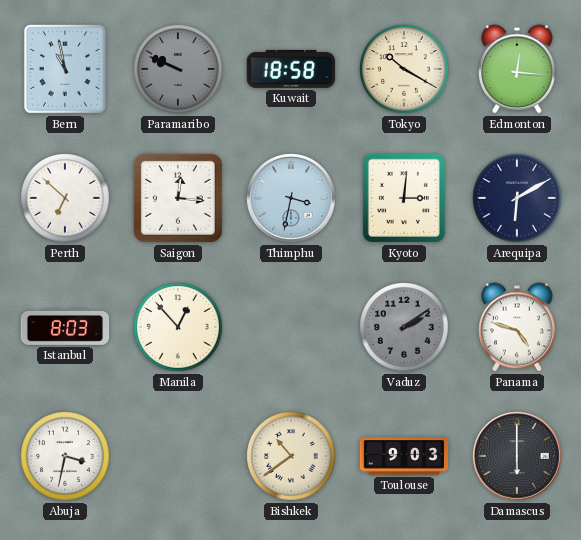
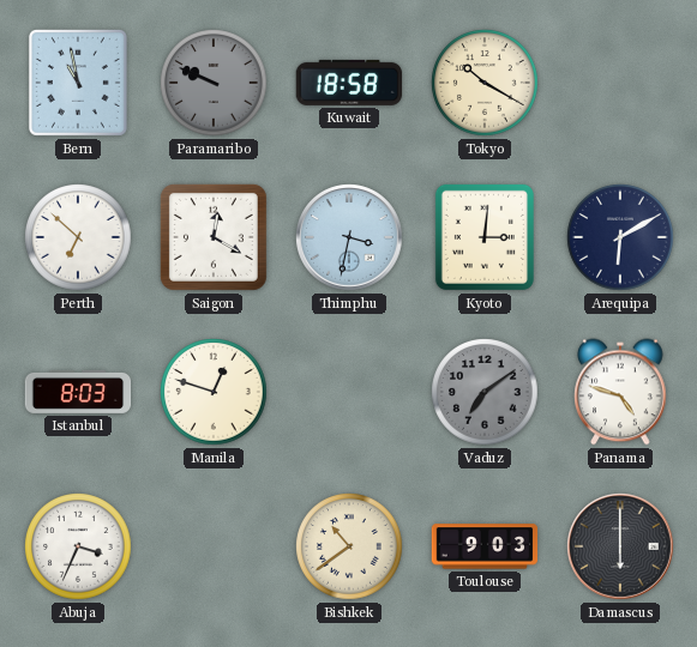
Edmonton: 12:16 -> none
Saigon: 12:16 -> 12:20
Manila: 12:53 -> 12:48
Vaduz: 2:09 -> 7:09
Abuja: 3:32 -> 3:34
